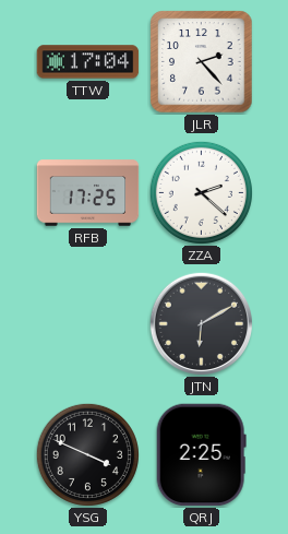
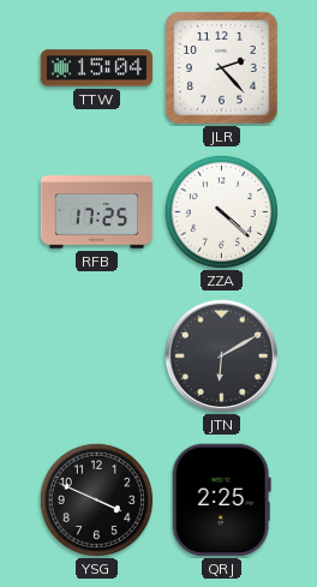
TTW: 17:04 -> 15:04
ZZA: 2:22 -> 4:22
